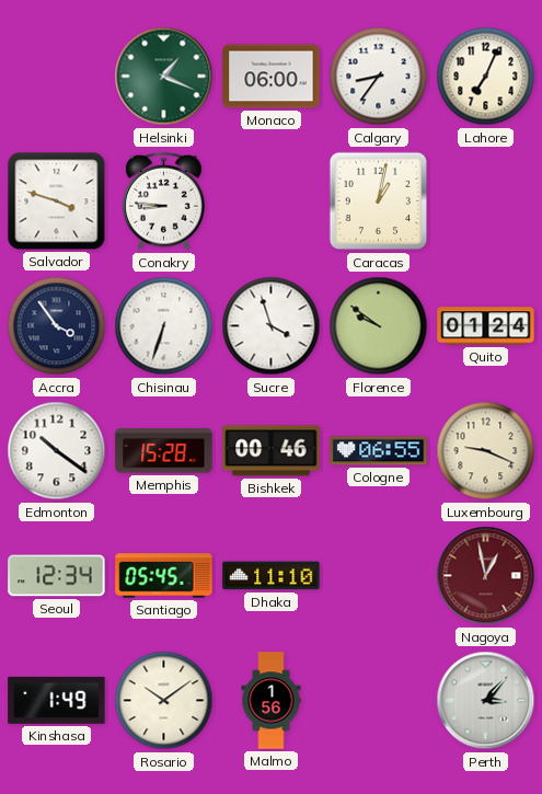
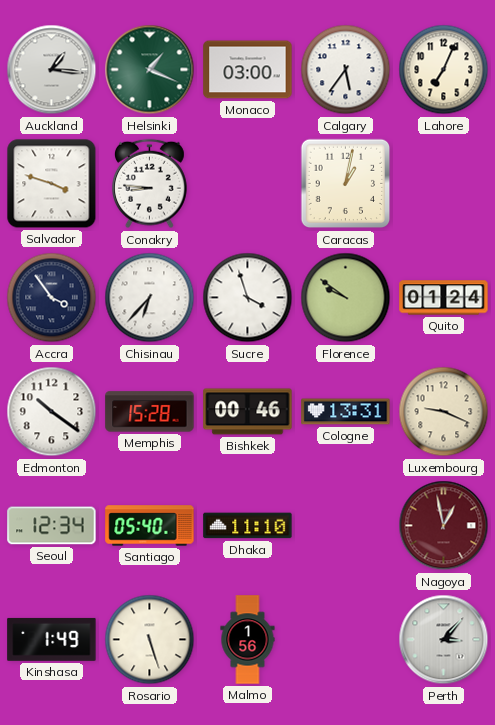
Auckland: none -> 1:16
Monaco: 06:00 -> 03:00
Calgary: 8:36 -> 5:36
Chisinau: 6:33 -> 6:37
Cologne: 06:55 -> 13:31
Santiago: 05:45 -> 05:40
Rosario: 10:09 -> 5:27
